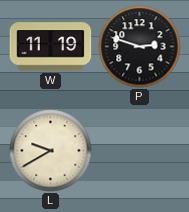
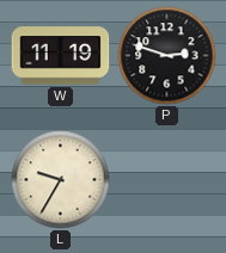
L: 9:40 -> 9:35
